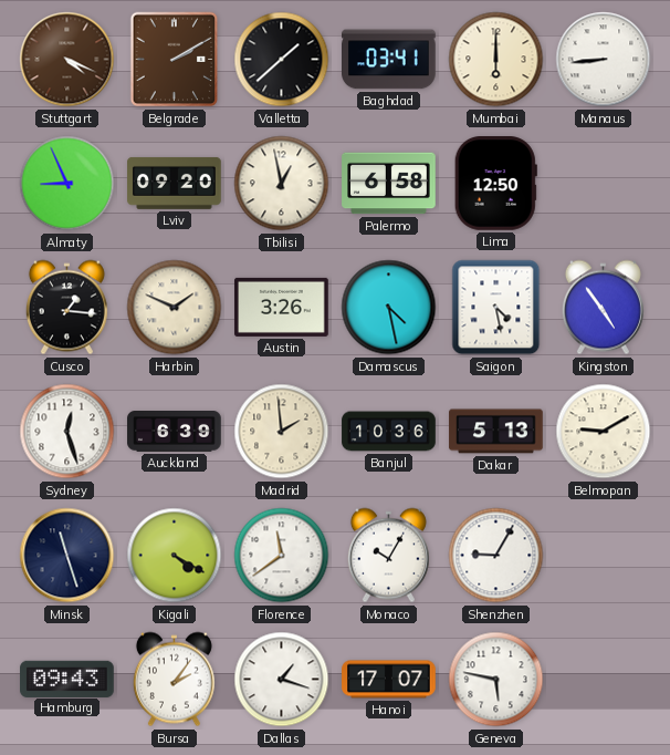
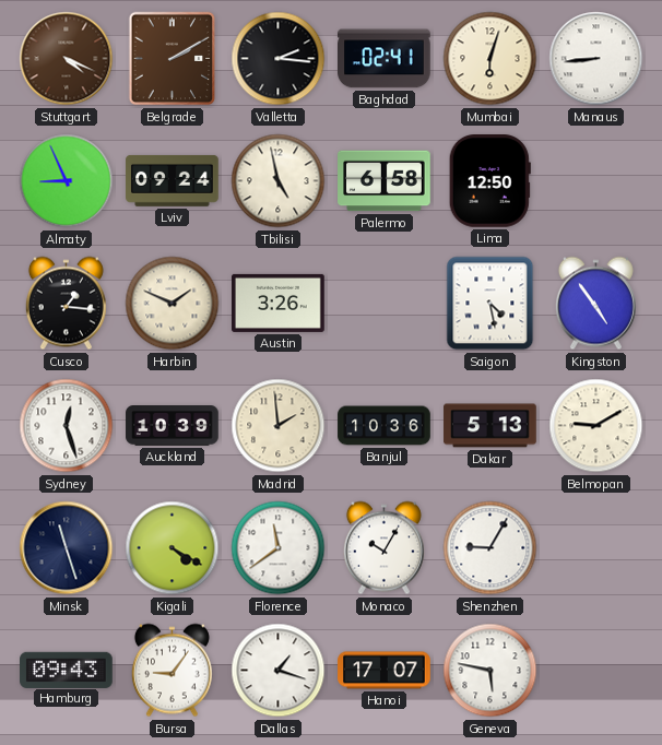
Valletta: 1:38 -> 2:16
Baghdad: 03:41 -> 02:41
Mumbai: 6:00 -> 6:03
Lviv: 09:20 -> 09:24
Tbilisi: 12:58 -> 4:58
Damascus: 4:28 -> none
Auckland: 6:39 -> 10:39
Bursa: 2:06 -> 9:06
